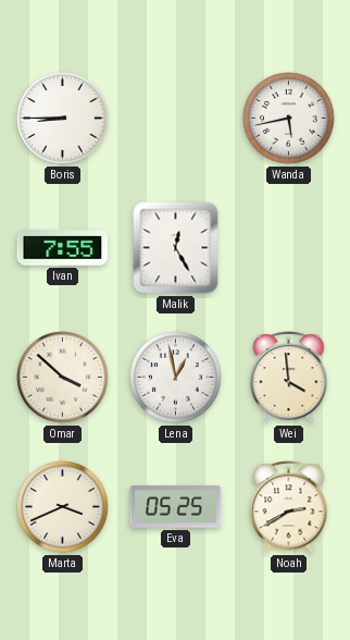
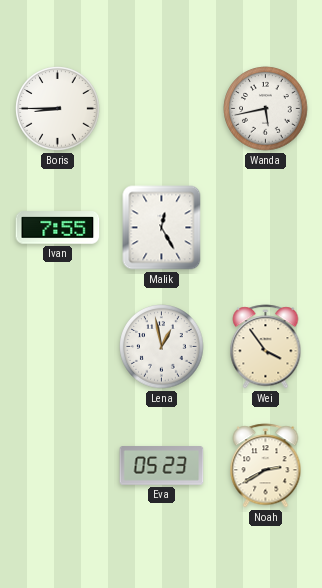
Omar: 3:52 -> none
Wei: 3:59 -> 3:54
Marta: 3:41 -> none
Eva: 05:25 -> 05:23
